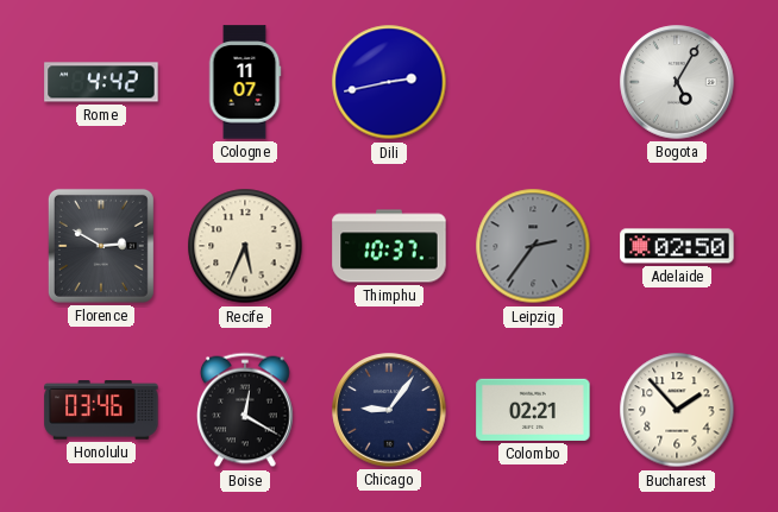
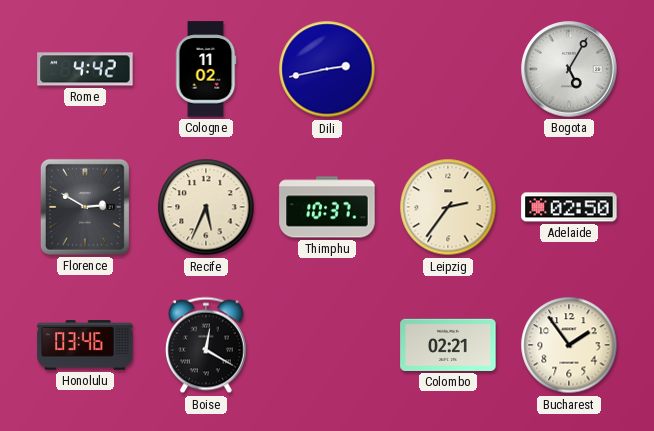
Cologne: 11:07 -> 11:02
Leipzig dial: grey -> cream
Chicago: 9:06 -> none
Bucharest: 1:53 -> 1:54
